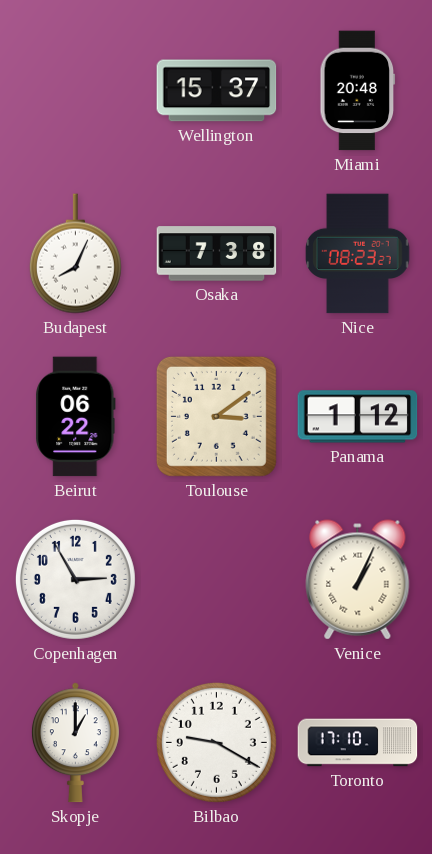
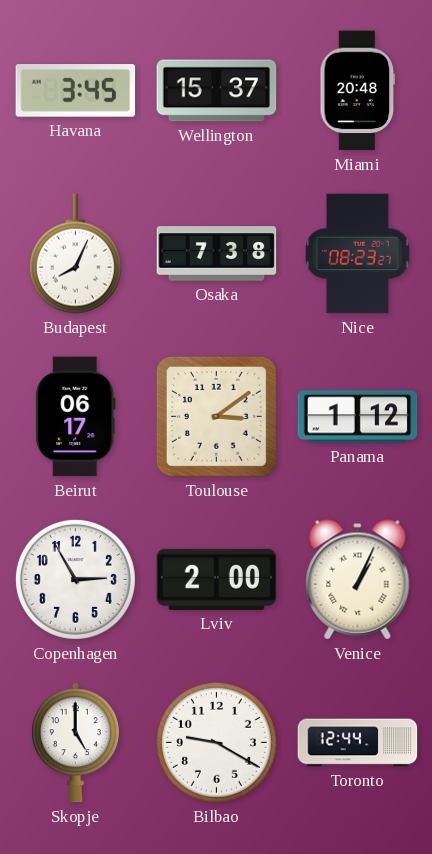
Havana: none -> 3:45
Beirut: 06:22 -> 06:17
Lviv: none -> 2:00
Skopje: 1:00 -> 5:00
Toronto: 17:10 -> 12:44
